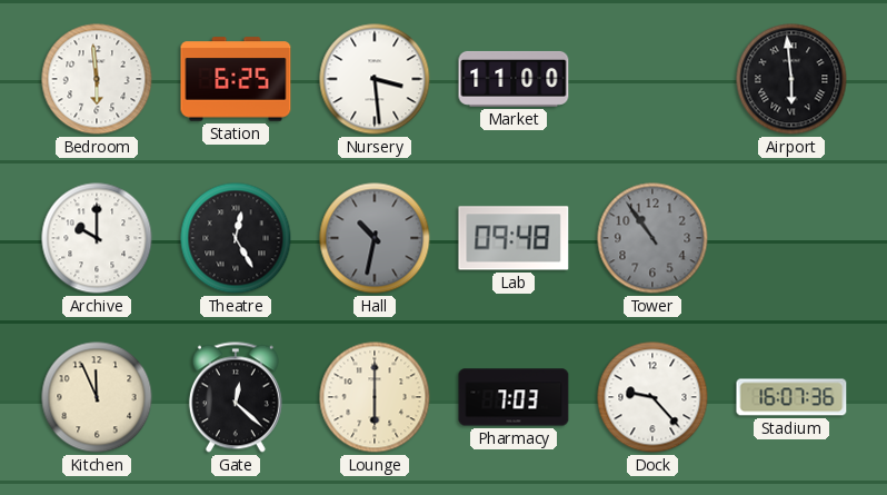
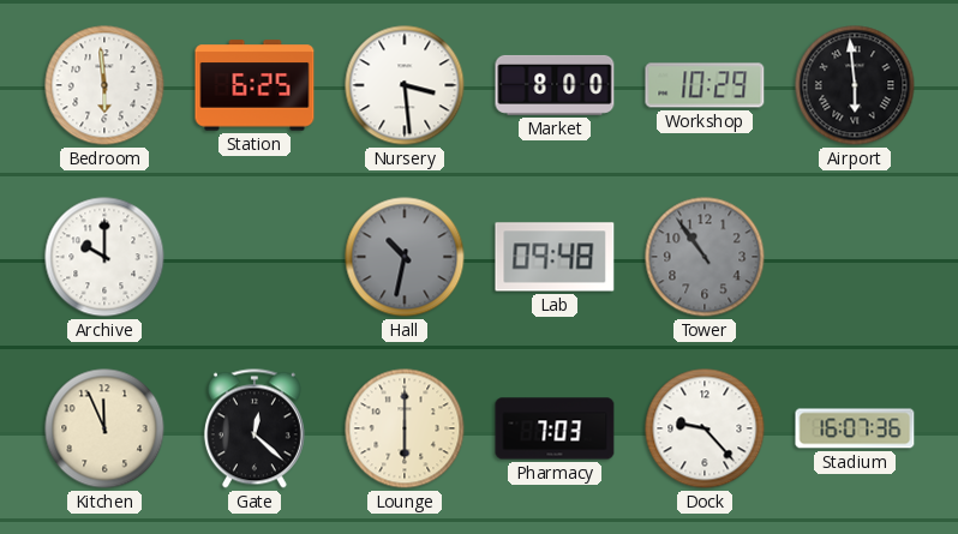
Market: 11:00 -> 8:00
Workshop: none -> 10:29
Theatre: 12:25 -> none
